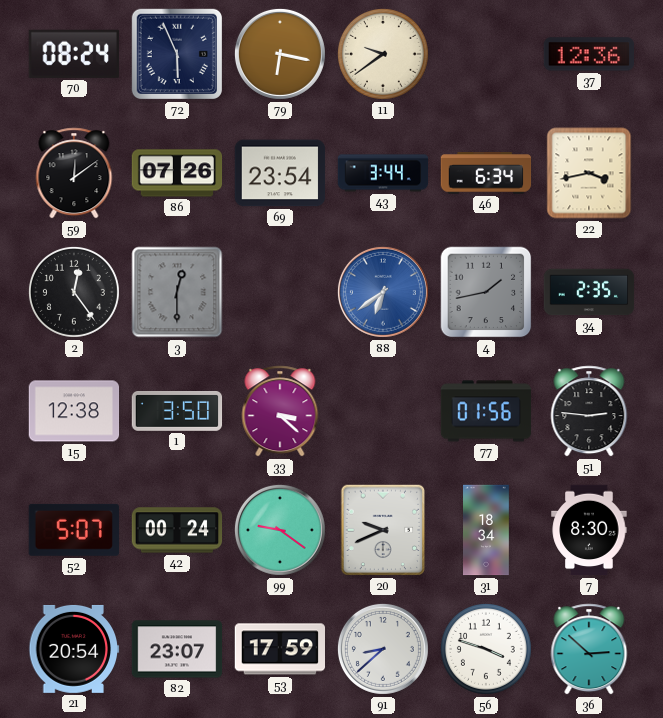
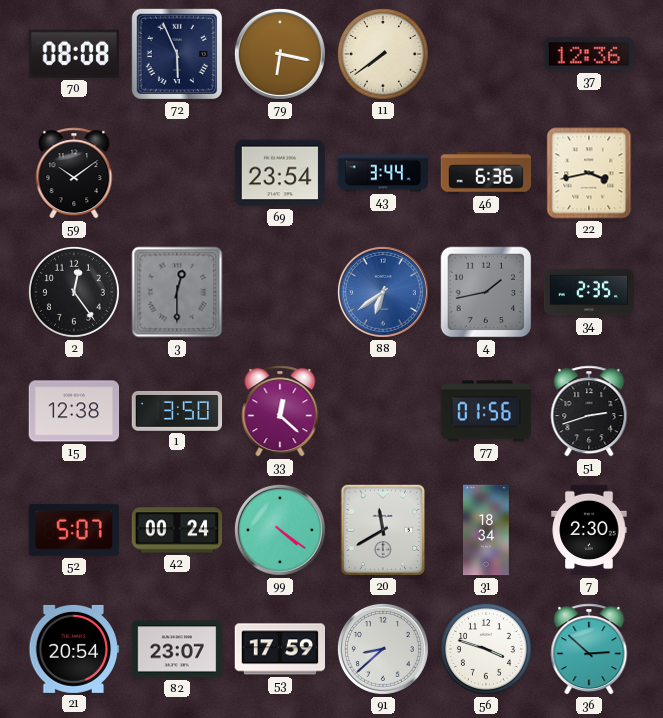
70: 08:24 -> 08:08
11: 9:39 -> 7:39
59: 12:09 -> 10:09
86: 07:26 -> none
46: 6:34 -> 6:36
33: 3:22 -> 12:22
51: 2:46 -> 2:42
99: 9:21 -> 4:21
20: 9:41 -> 11:40
7: 8:30 -> 2:30
